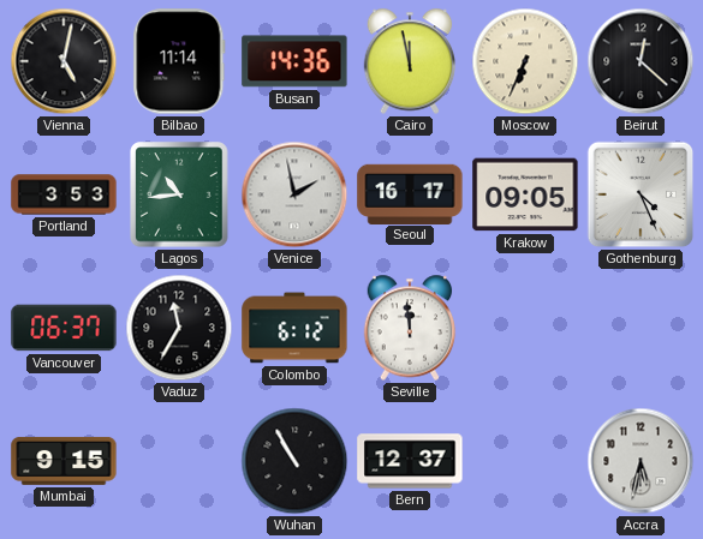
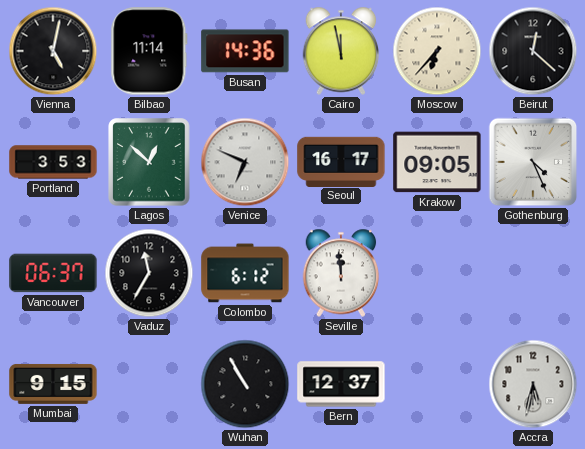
Moscow: 6:34 -> 6:37
Lagos: 10:44 -> 12:52
Venice: 1:58 -> 6:49
